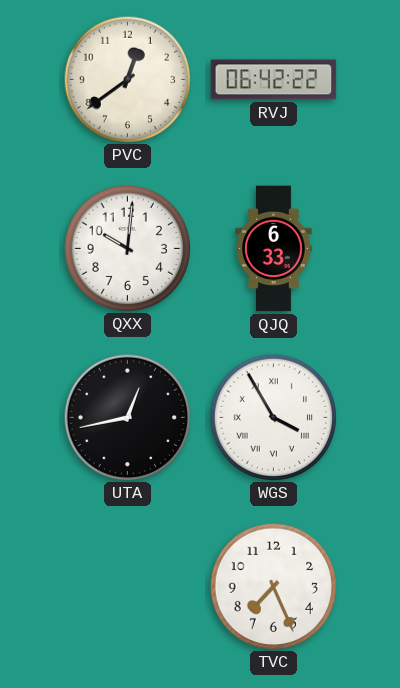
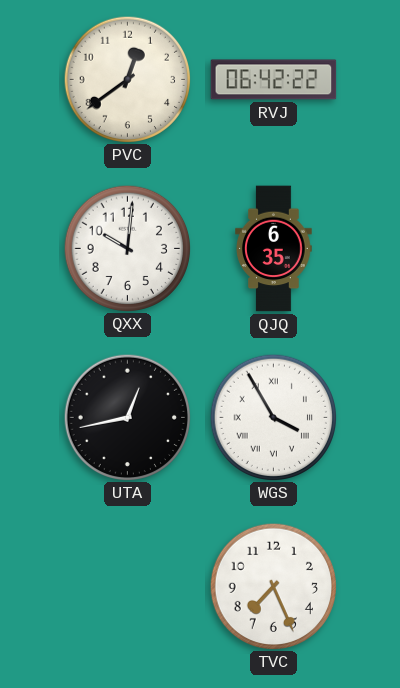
QJQ: 6:33 -> 6:35
